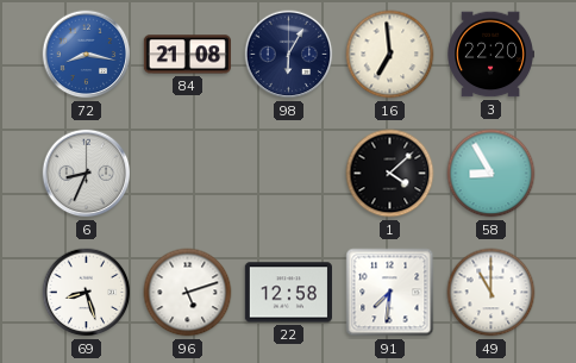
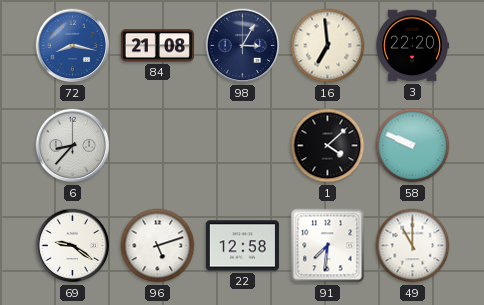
98: 6:05 -> 3:05
6: 8:34 -> 8:37
58: 8:55 -> 9:49
69: 8:27 -> 9:21
